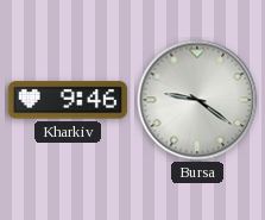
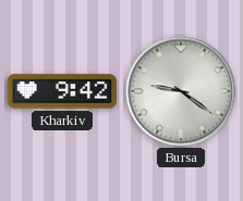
Kharkiv: 9:46 -> 9:42
